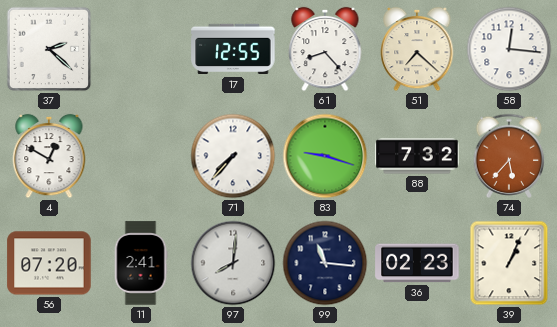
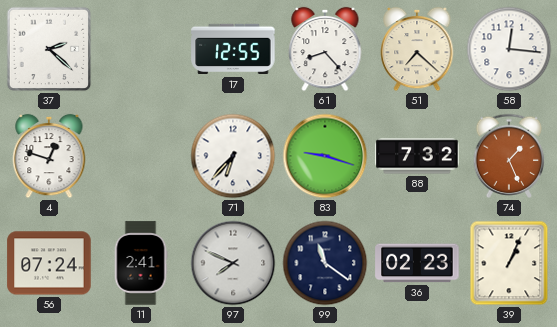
4: 12:50 -> 12:48
71: 7:37 -> 6:37
74: 5:37 -> 1:26
56: 07:20 -> 07:24
97: 8:01 -> 7:49
99: 11:16 -> 11:21
